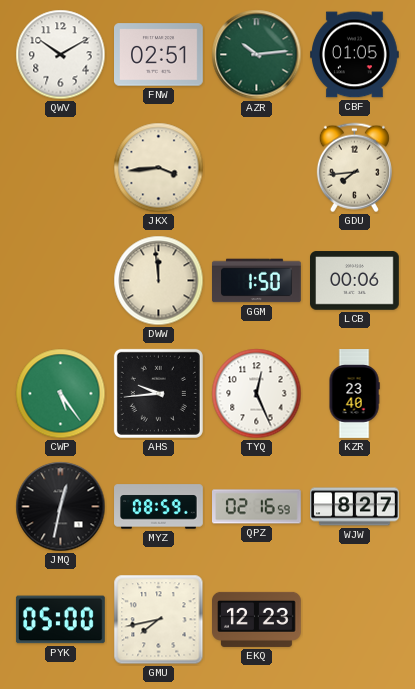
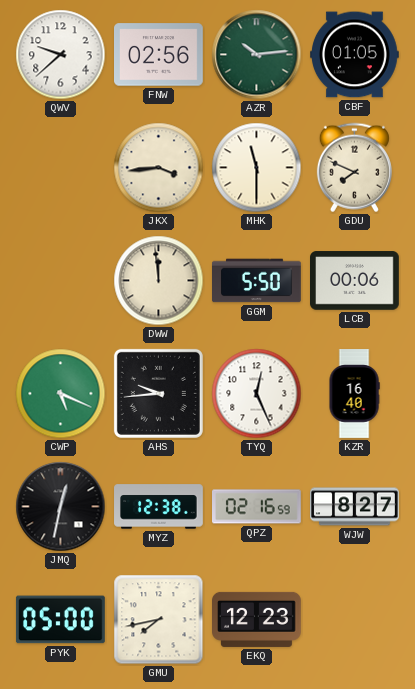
QWV: 10:10 -> 9:38
FNW: 02:51 -> 02:56
MHK: none -> 11:30
GDU: 7:44 -> 7:49
GGM: 1:50 -> 5:50
CWP: 5:24 -> 5:19
KZR: 23:40 -> 16:40
MYZ: 08:59 -> 12:38
